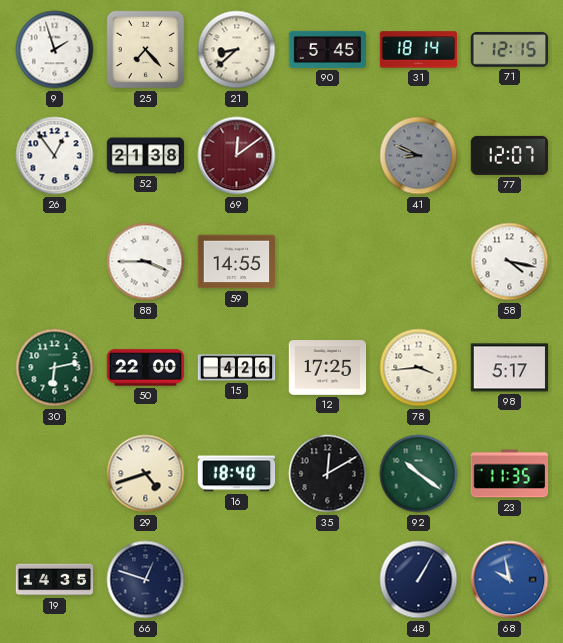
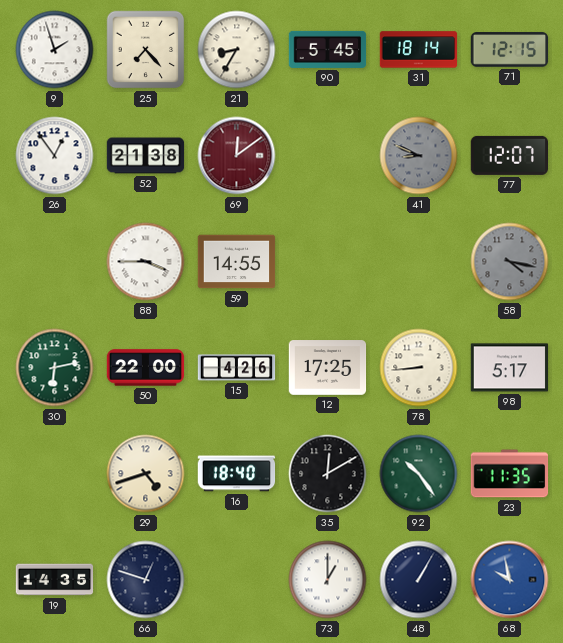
21: 8:38 -> 8:35
58 dial: white -> grey
78: 3:44 -> 8:44
92: 10:21 -> 10:24
73: none -> 1:00
